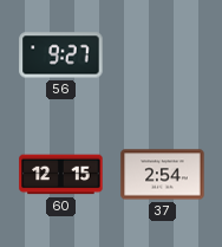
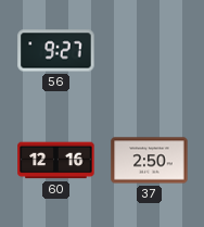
60: 12:15 -> 12:16
37: 2:54 -> 2:50
